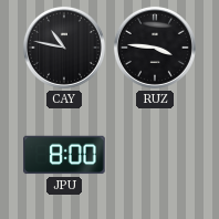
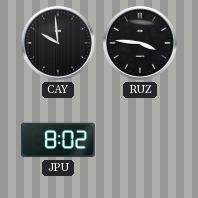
CAY: 10:47 -> 9:59
JPU: 8:00 -> 8:02
